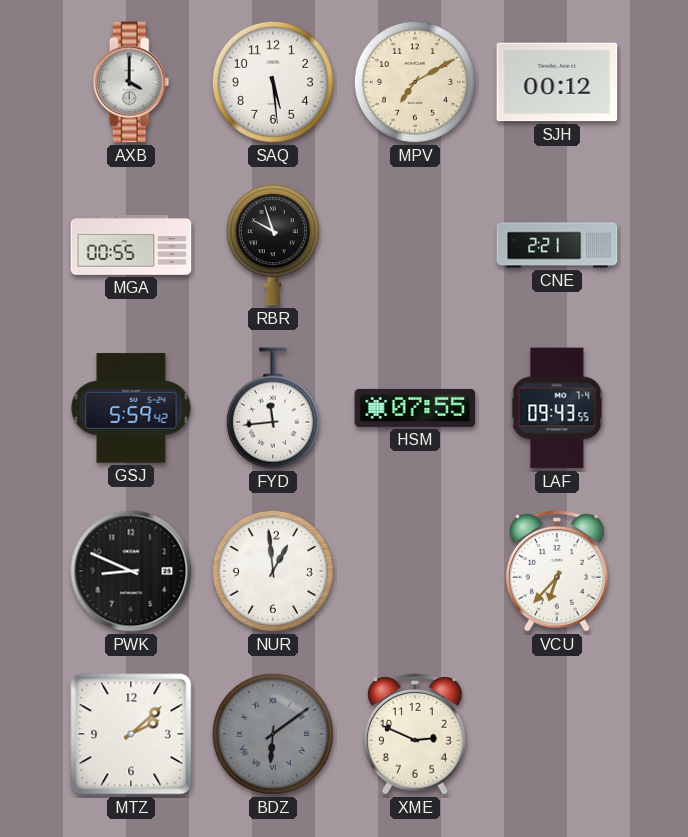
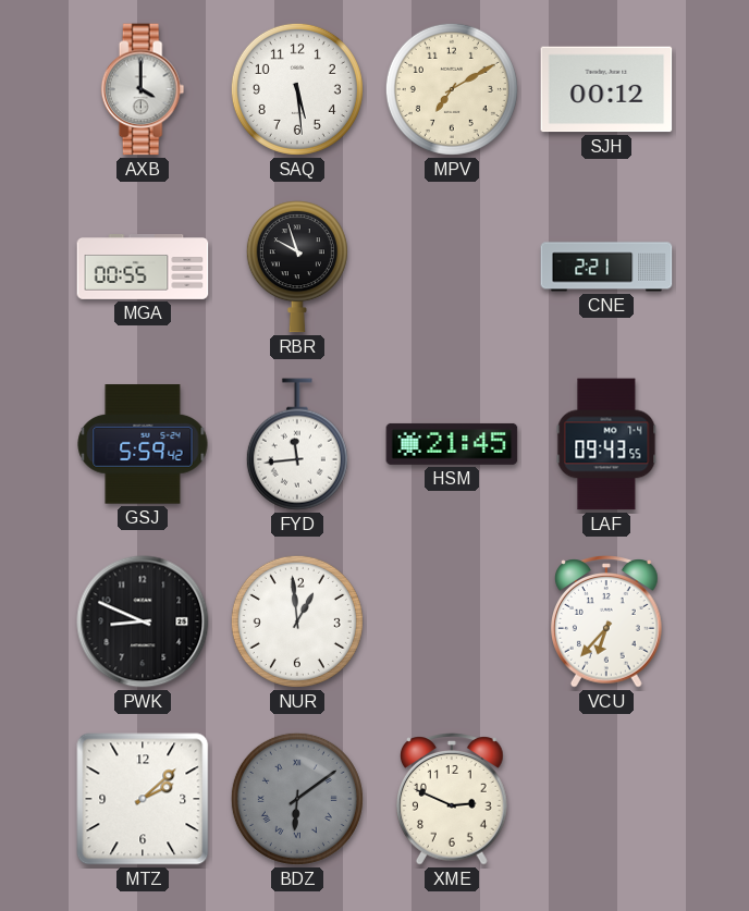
HSM: 07:55 -> 21:45
